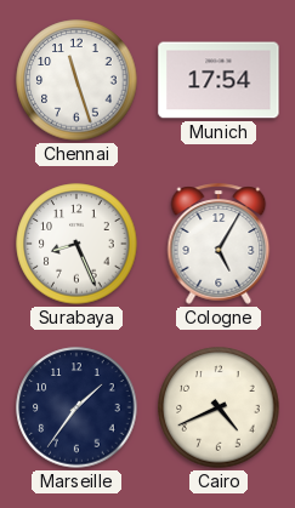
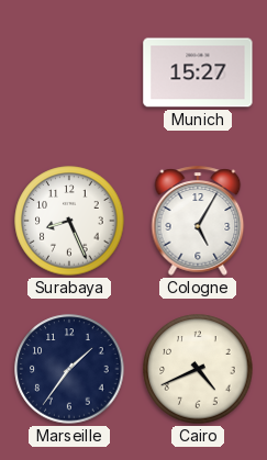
Chennai: 11:27 -> none
Munich: 17:54 -> 15:27
